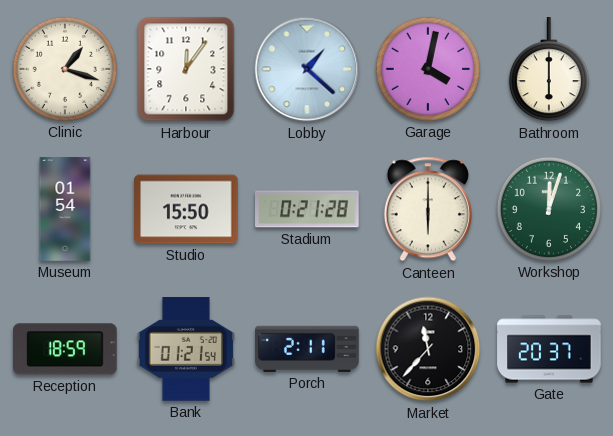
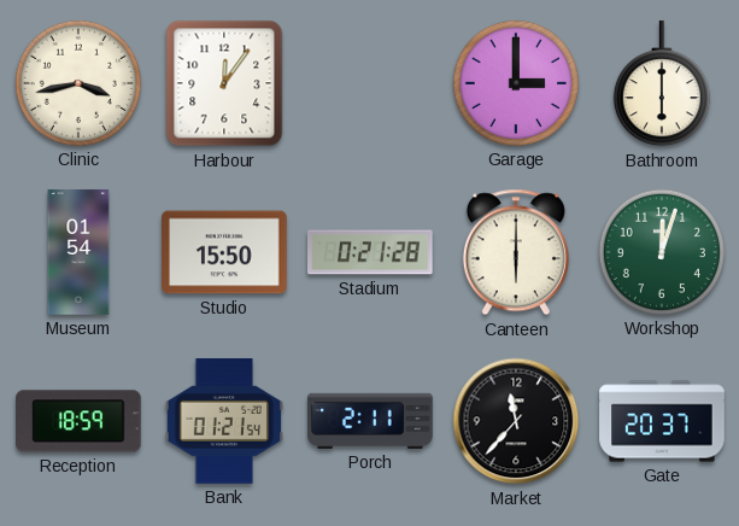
Clinic: 1:18 -> 3:43
Lobby: 1:22 -> none
Garage: 4:02 -> 3:00
